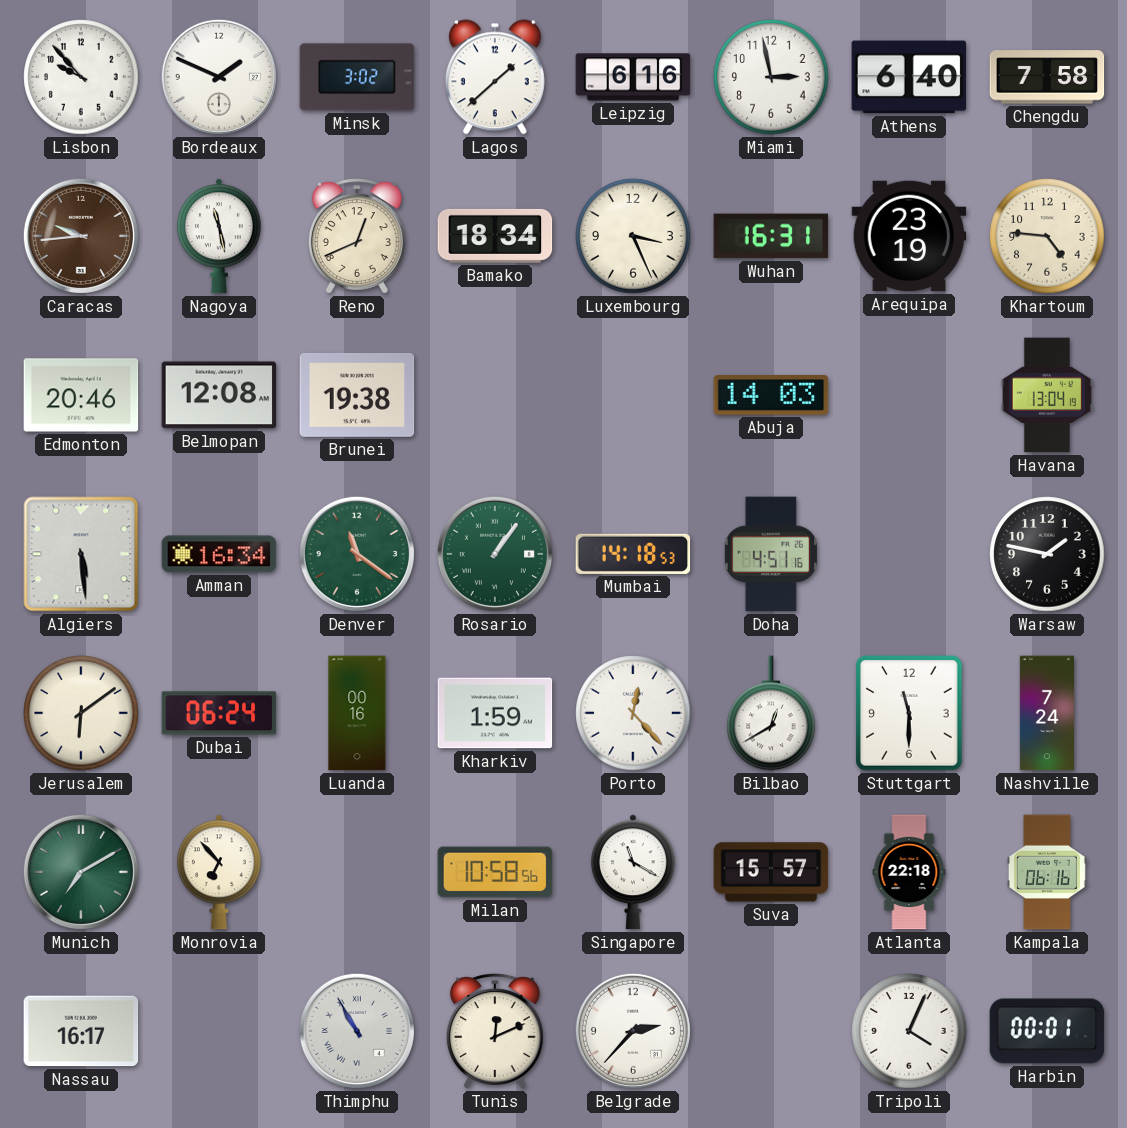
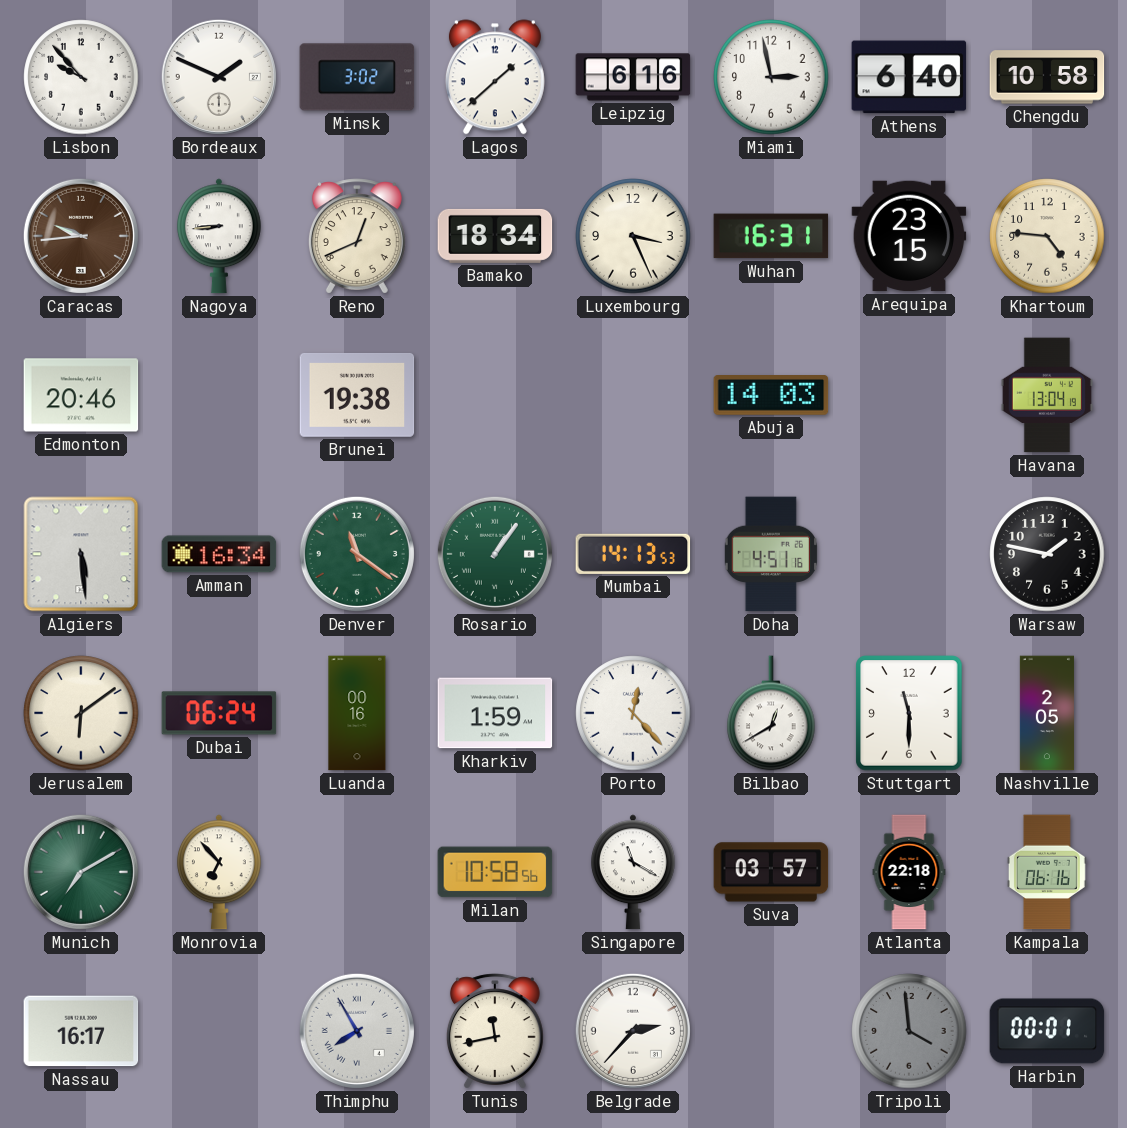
Chengdu: 7:58 -> 10:58
Nagoya: 11:28 -> 8:44
Arequipa: 23:19 -> 23:15
Belmopan: 12:08 -> none
Mumbai: 14:18 -> 14:13
Nashville: 7:24 -> 2:05
Suva: 15:57 -> 03:57
Thimphu: 10:55 -> 7:55
Tunis: 12:11 -> 11:43
Tripoli: 4:04 -> 3:59
Tripoli dial: white -> grey
